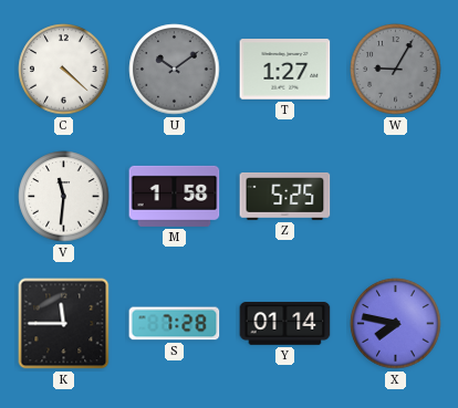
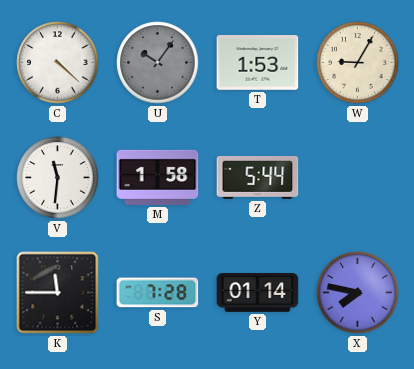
U: 10:09 -> 10:06
T: 1:27 -> 1:53
W dial: grey -> cream
Z: 5:25 -> 5:44
